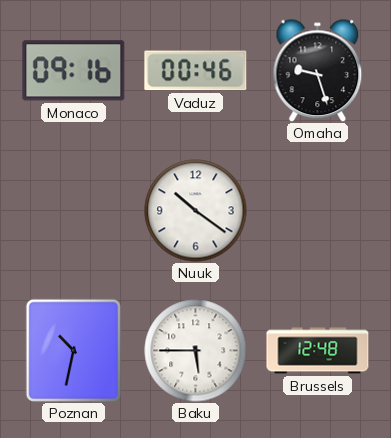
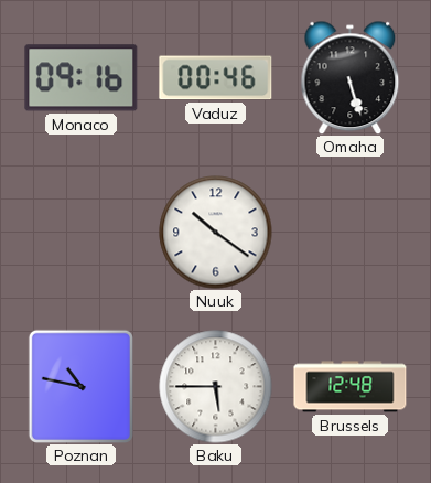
Omaha: 9:27 -> 5:27
Poznan: 10:32 -> 10:47
